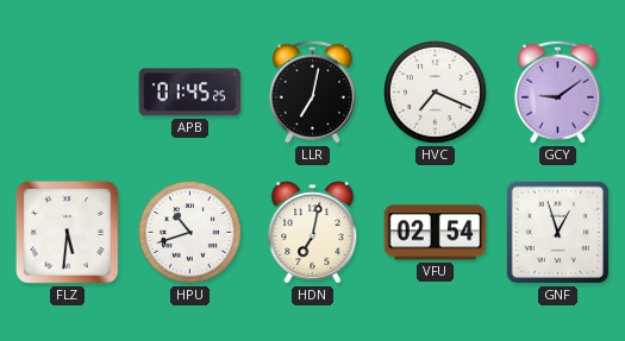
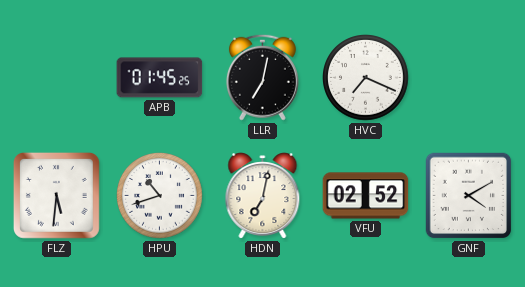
GCY: 9:09 -> none
VFU: 02:54 -> 02:52
GNF: 12:57 -> 4:10
